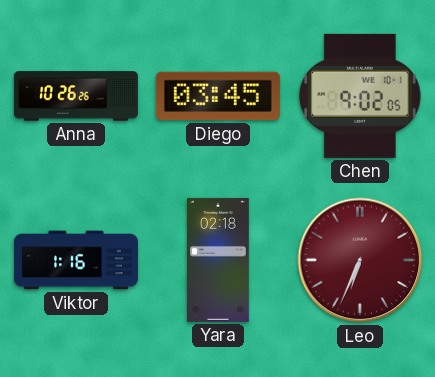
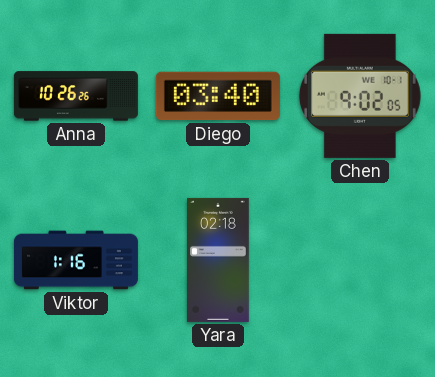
Diego: 03:45 -> 03:40
Leo: 6:34 -> none
